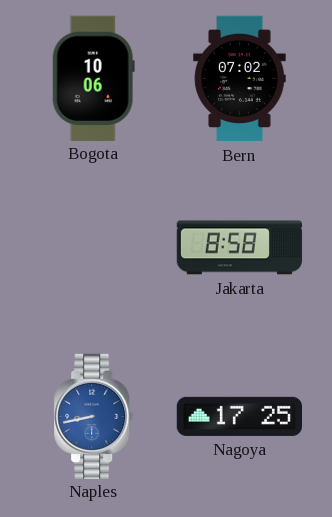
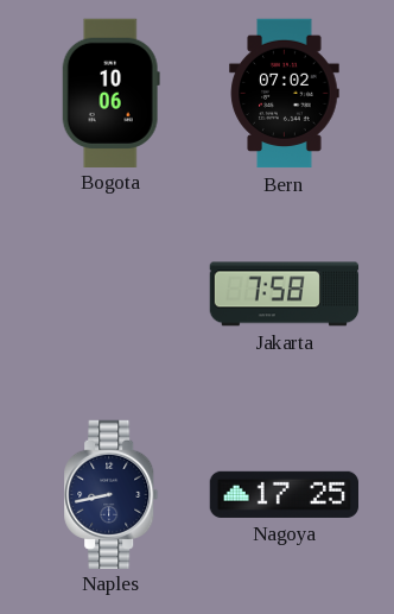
Jakarta: 8:58 -> 7:58
Naples dial: blue -> navy
